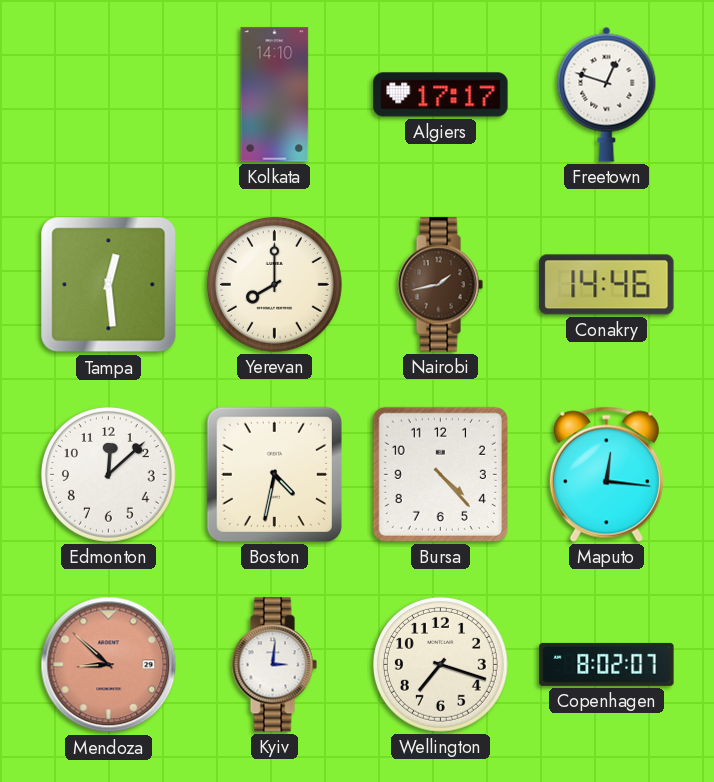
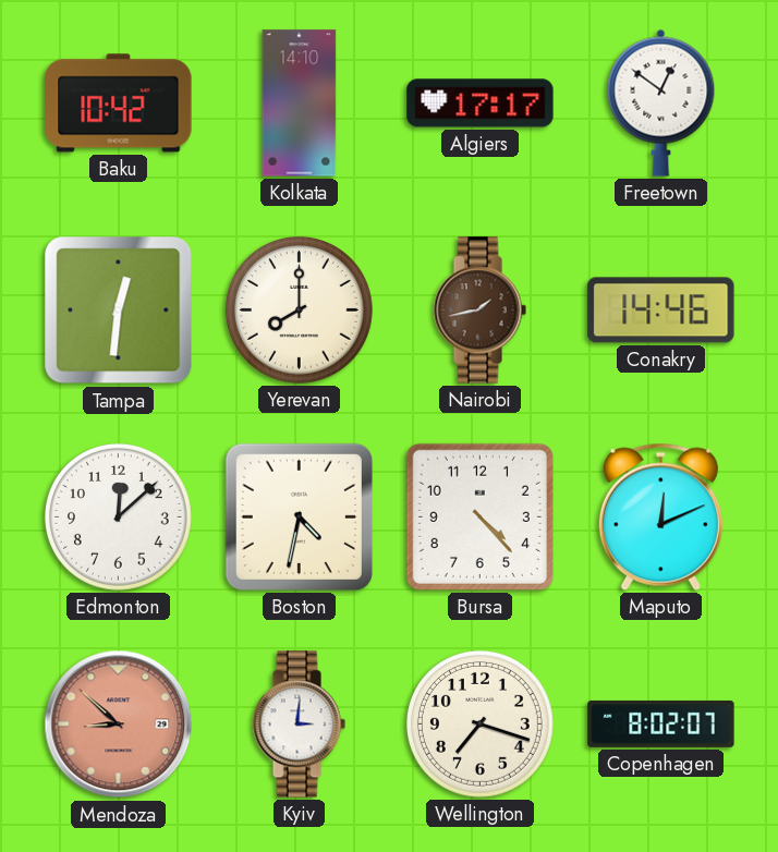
Baku: none -> 10:42
Freetown: 12:48 -> 12:51
Tampa: 12:29 -> 12:31
Maputo: 12:16 -> 12:11
